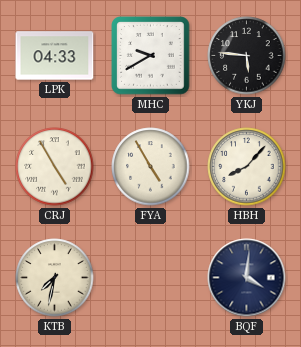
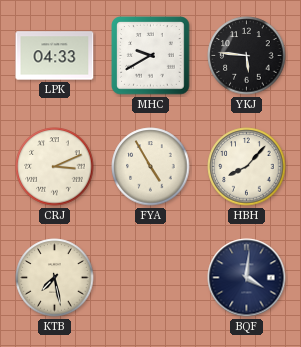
CRJ: 4:55 -> 3:11
KTB: 7:32 -> 7:28
